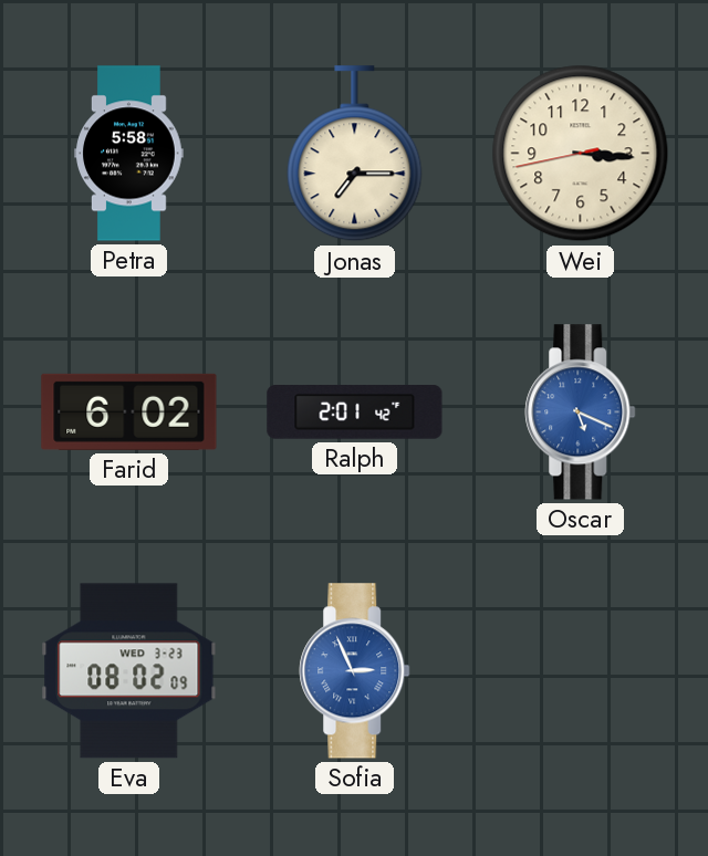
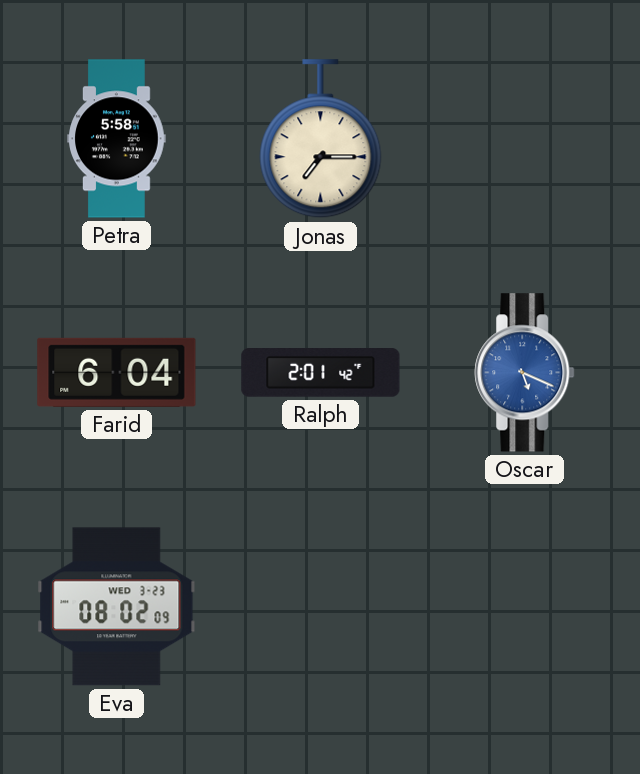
Wei: 3:15 -> none
Farid: 6:02 -> 6:04
Sofia: 2:56 -> none
